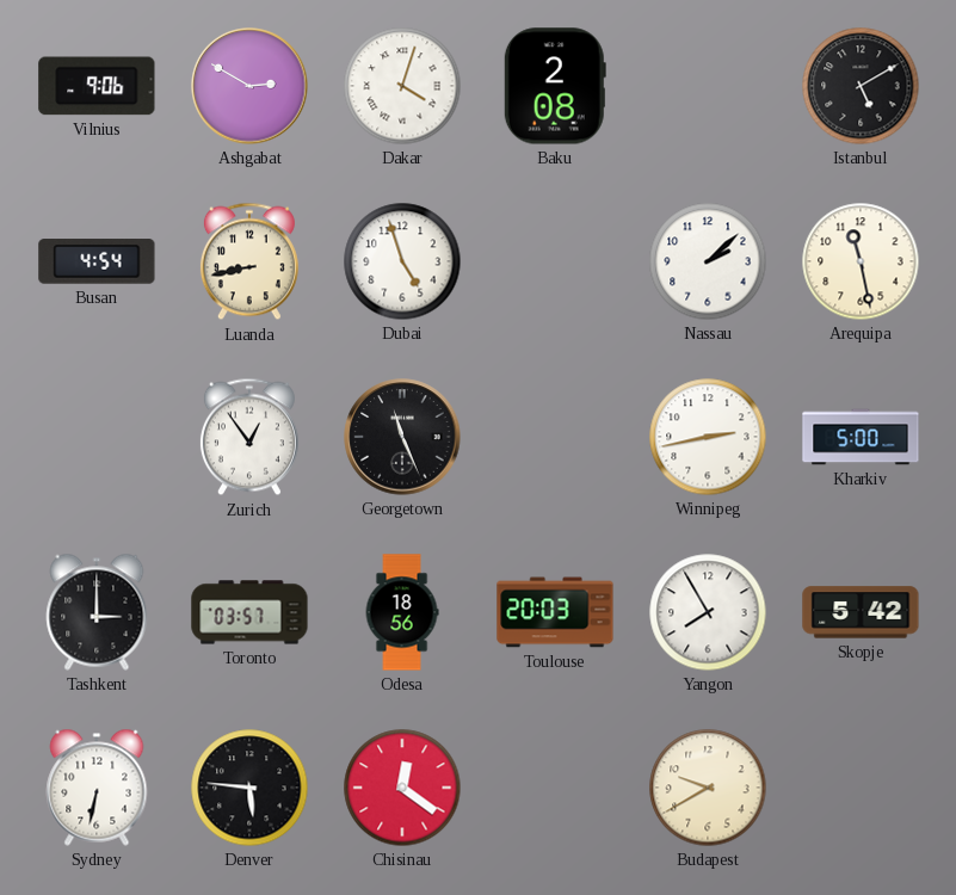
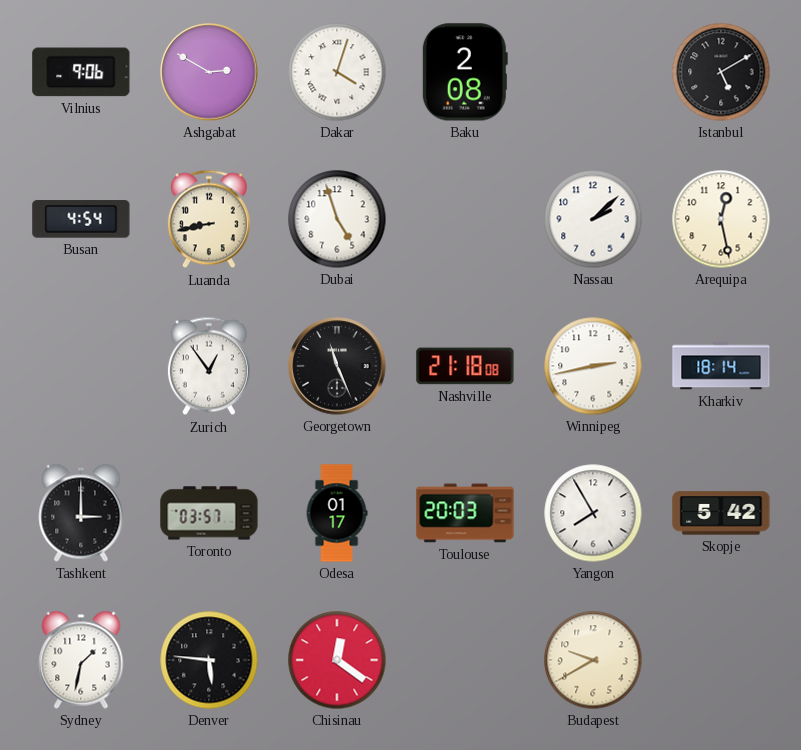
Arequipa: 11:28 -> 12:28
Nashville: none -> 21:18
Kharkiv: 5:00 -> 18:14
Odesa: 18:56 -> 01:17
Sydney: 6:32 -> 1:32
